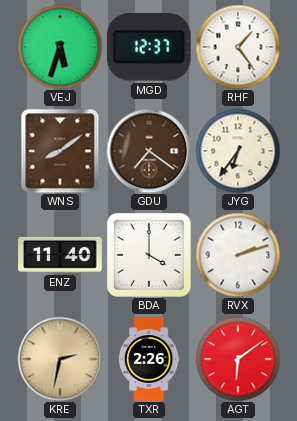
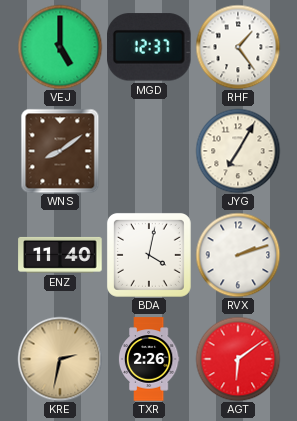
VEJ: 5:33 -> 5:00
GDU: 7:21 -> none
JYG: 6:36 -> 7:05
BDA: 4:00 -> 4:02
